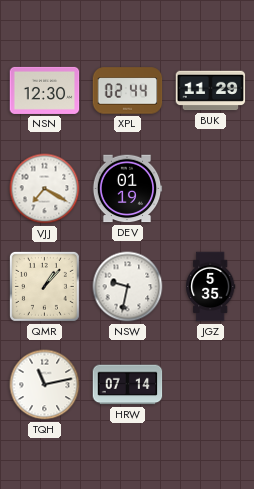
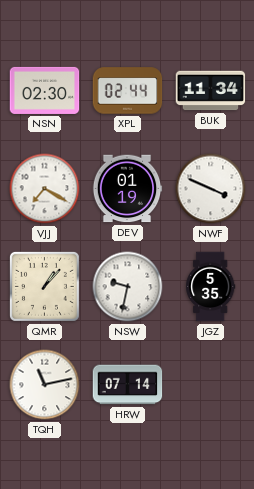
NSN: 12:30 -> 02:30
BUK: 11:29 -> 11:34
NWF: none -> 3:49
